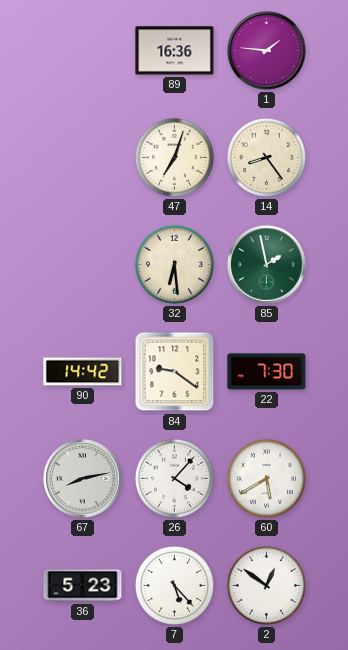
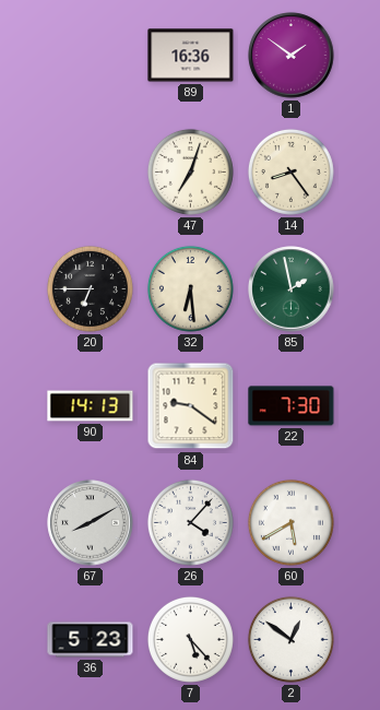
1: 1:46 -> 1:51
20: none -> 6:45
90: 14:42 -> 14:13
67: 8:13 -> 8:10
